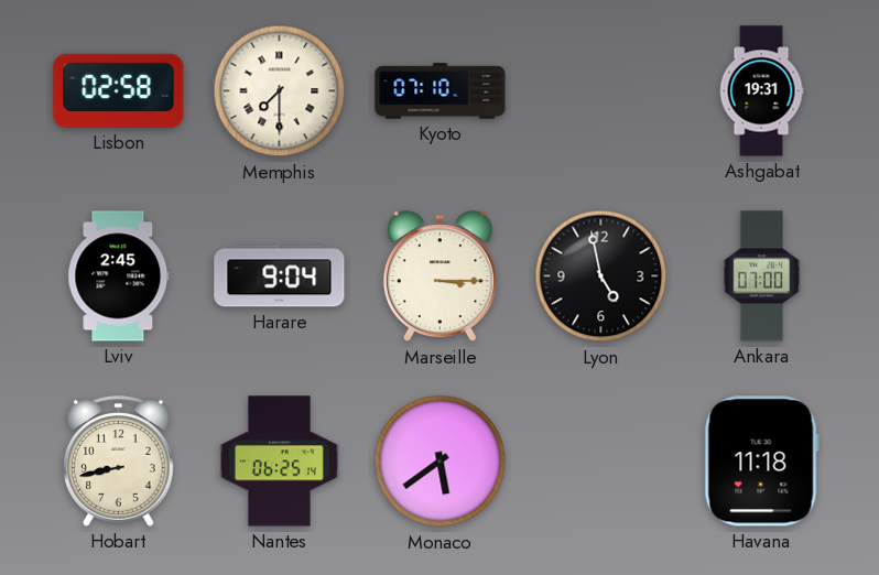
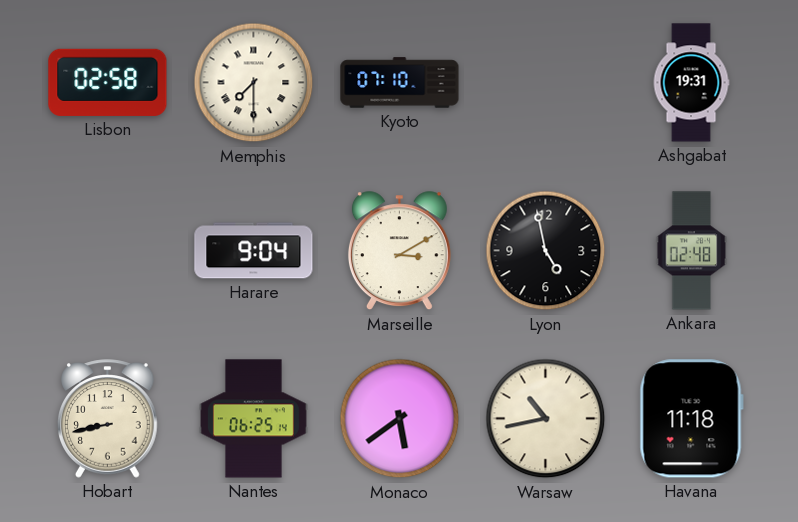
Lviv: 2:45 -> none
Marseille: 3:15 -> 3:10
Ankara: 07:00 -> 02:48
Warsaw: none -> 10:43
